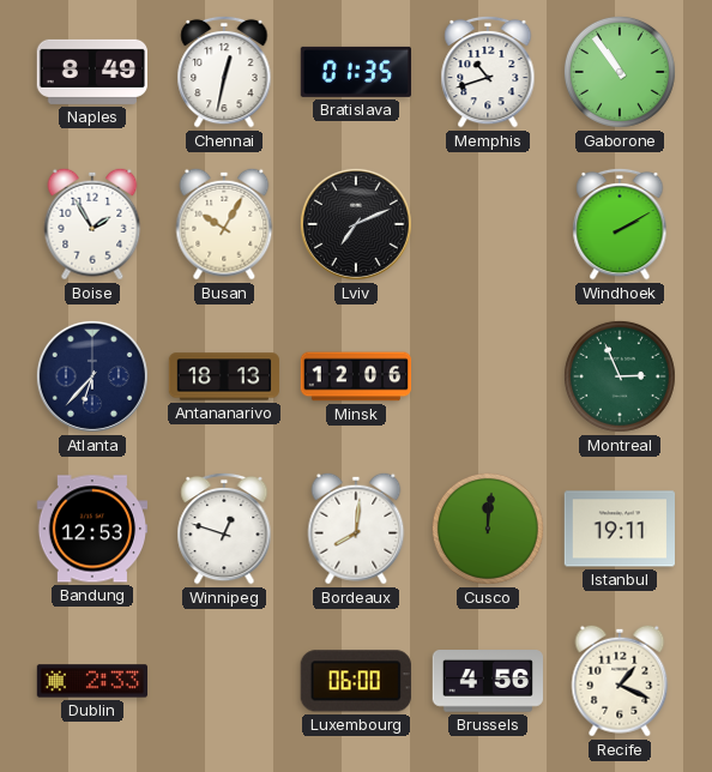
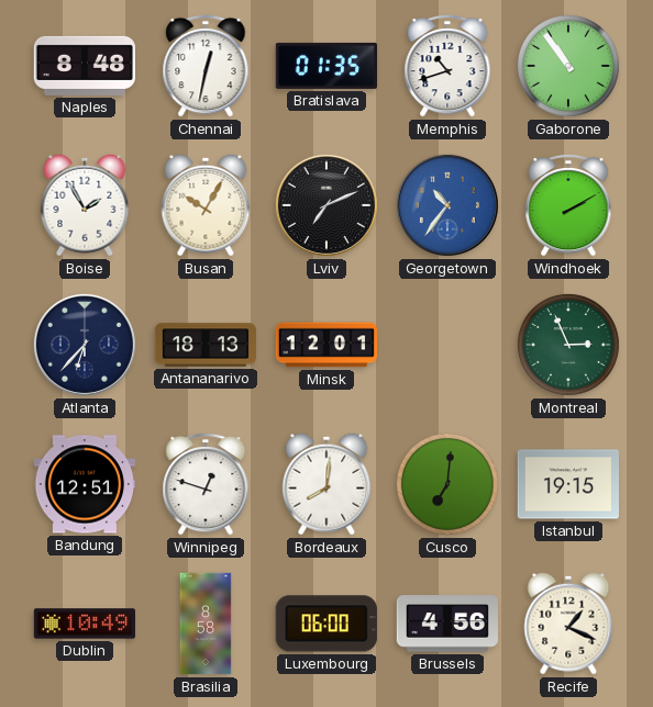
Naples: 8:49 -> 8:48
Georgetown: none -> 10:36
Minsk: 12:06 -> 12:01
Bandung: 12:53 -> 12:51
Cusco: 12:01 -> 7:01
Istanbul: 19:11 -> 19:15
Dublin: 2:33 -> 10:49
Brasilia: none -> 8:58
